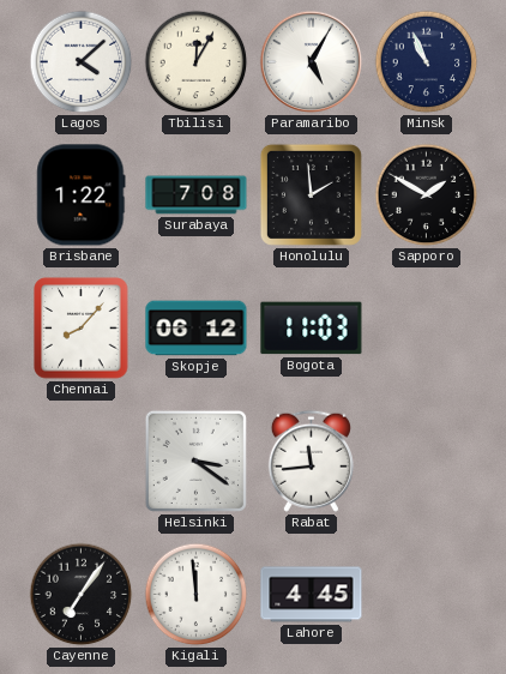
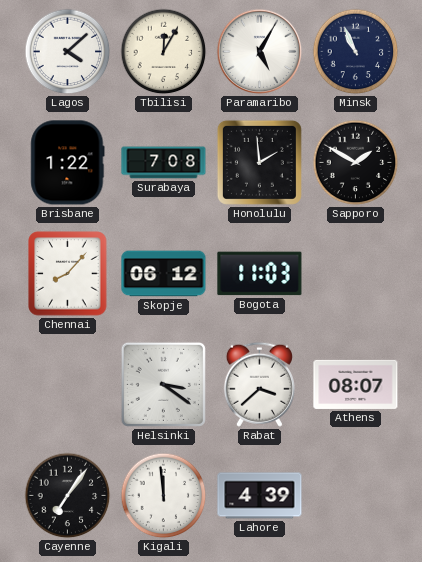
Rabat: 11:44 -> 3:38
Athens: none -> 08:07
Lahore: 4:45 -> 4:39
